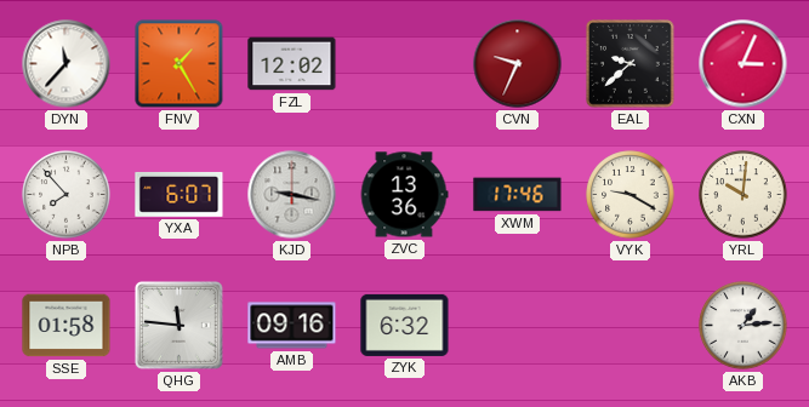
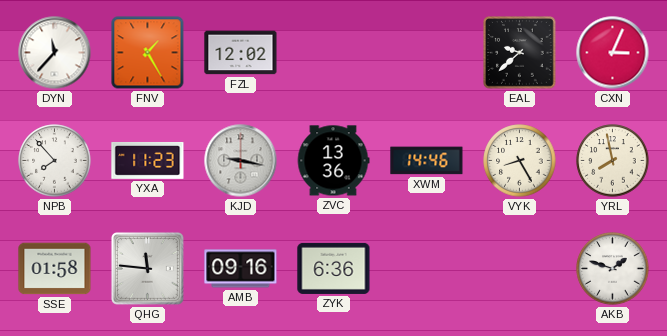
CVN: 9:34 -> none
YXA: 6:07 -> 11:23
XWM: 17:46 -> 14:46
VYK: 9:20 -> 8:25
YRL: 10:01 -> 7:58
ZYK: 6:32 -> 6:36
AKB: 1:14 -> 1:48
